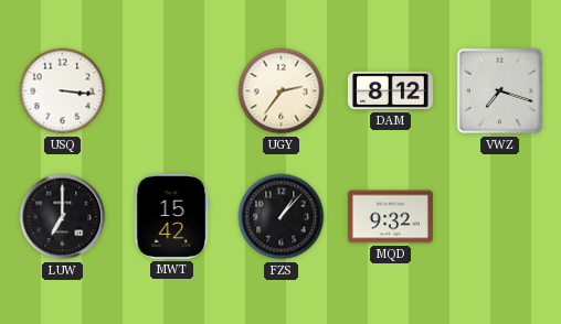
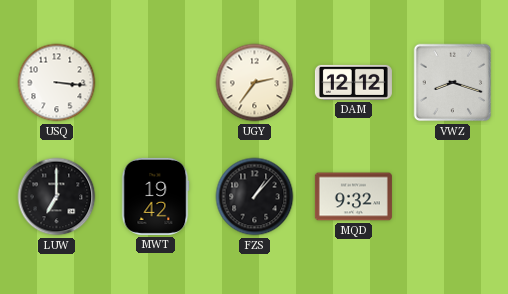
DAM: 8:12 -> 12:12
VWZ: 7:18 -> 8:18
MWT: 15:42 -> 19:42
